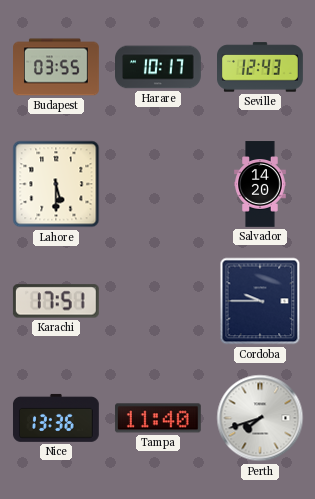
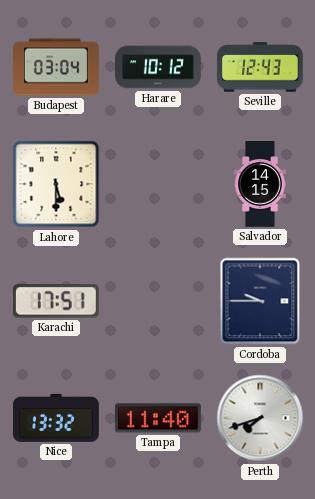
Budapest: 03:55 -> 03:04
Harare: 10:17 -> 10:12
Salvador: 14:20 -> 14:15
Nice: 13:36 -> 13:32
